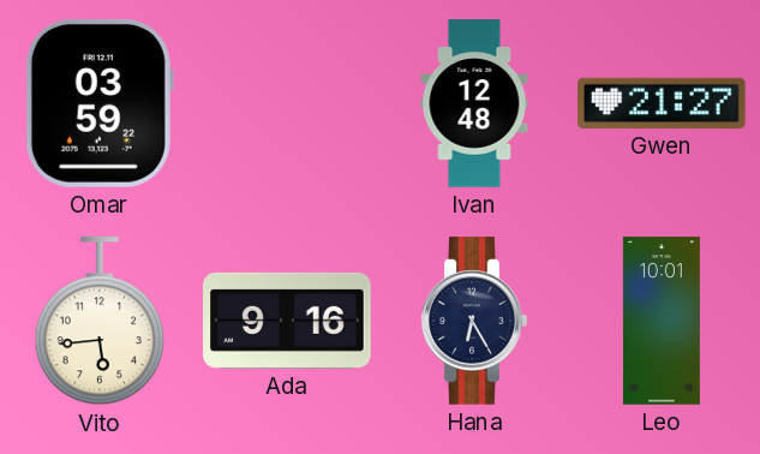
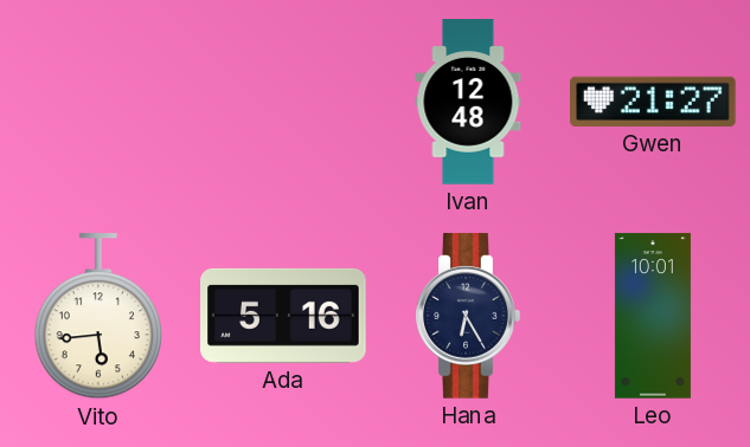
Omar: 03:59 -> none
Ada: 9:16 -> 5:16
